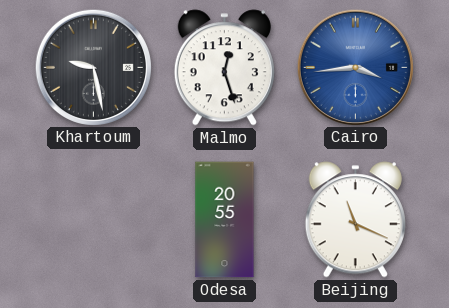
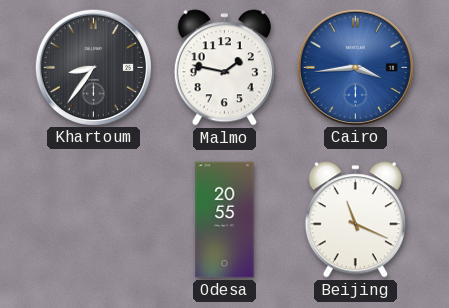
Khartoum: 9:28 -> 8:36
Malmo: 12:27 -> 1:47
